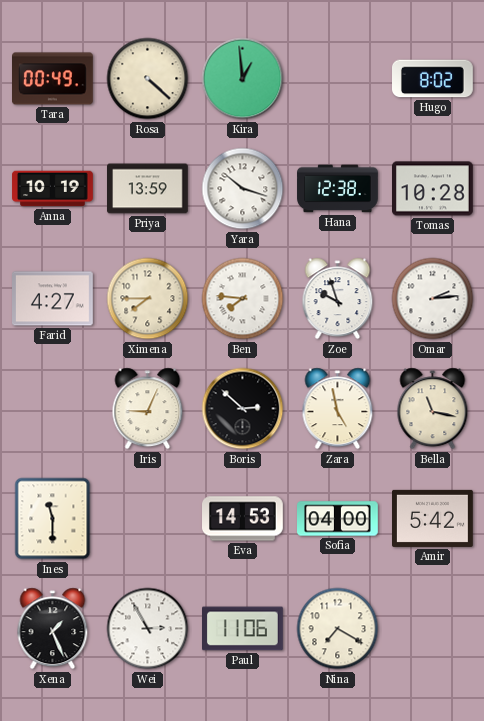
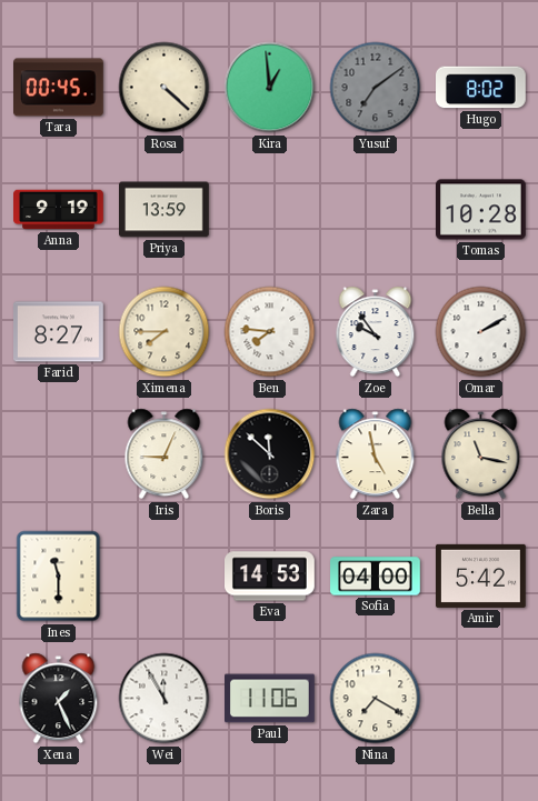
Tara: 00:49 -> 00:45
Yusuf: none -> 7:09
Anna: 10:19 -> 9:19
Yara: 10:18 -> none
Hana: 12:38 -> none
Farid: 4:27 -> 8:27
Zoe: 9:57 -> 9:54
Omar: 2:14 -> 2:10
Boris: 2:52 -> 11:52
Wei: 2:55 -> 11:55
